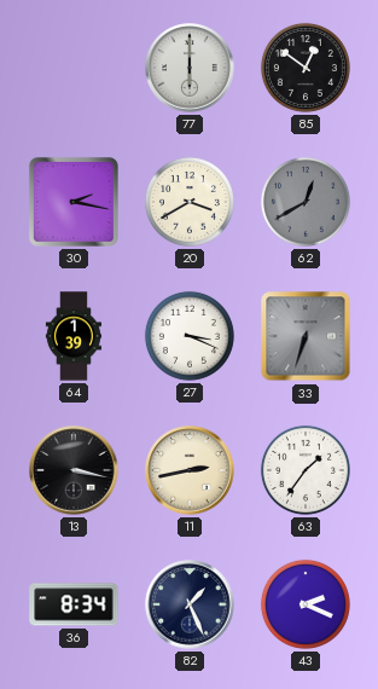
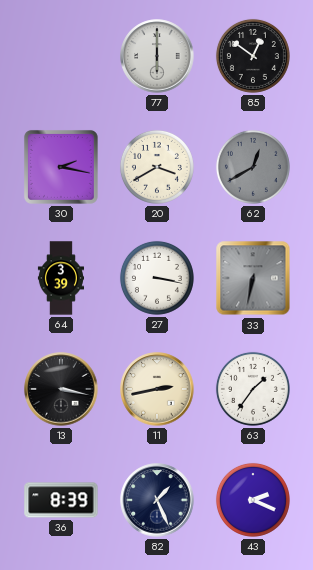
64: 1:39 -> 3:39
27: 3:19 -> 3:17
33: 6:33 -> 6:32
36: 8:34 -> 8:39
